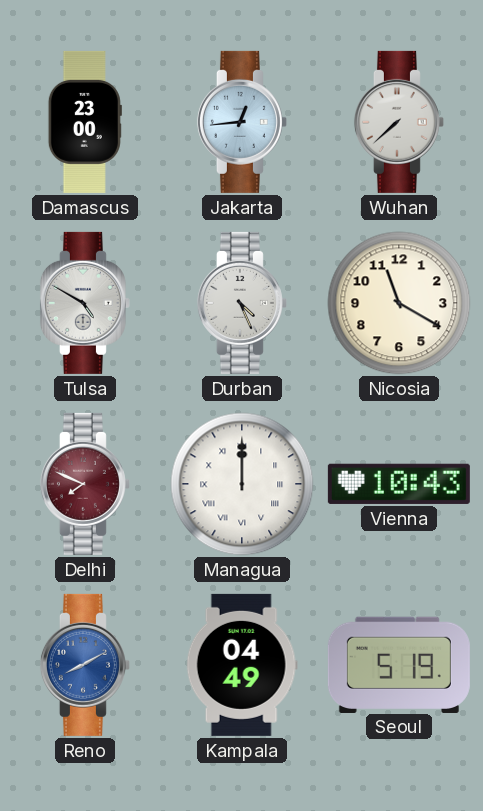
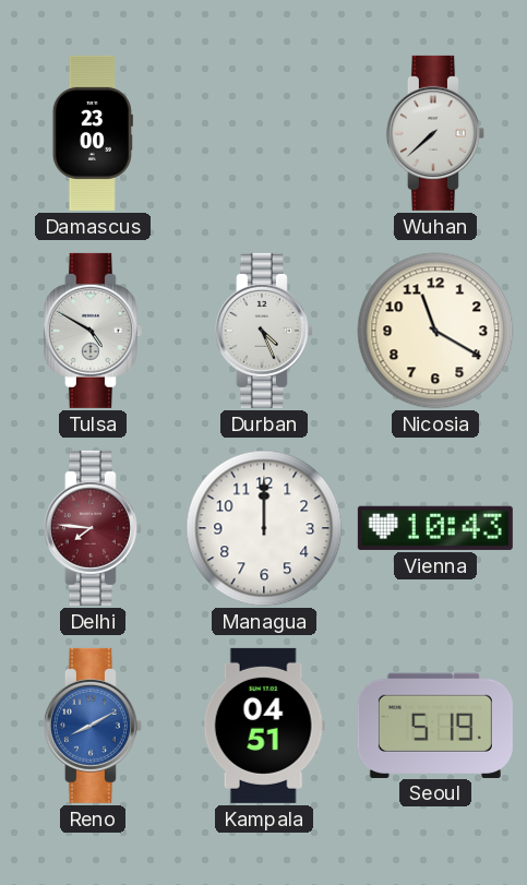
Jakarta: 12:44 -> none
Delhi: 7:49 -> 7:46
Managua numerals: Roman -> Arabic
Kampala: 04:49 -> 04:51
